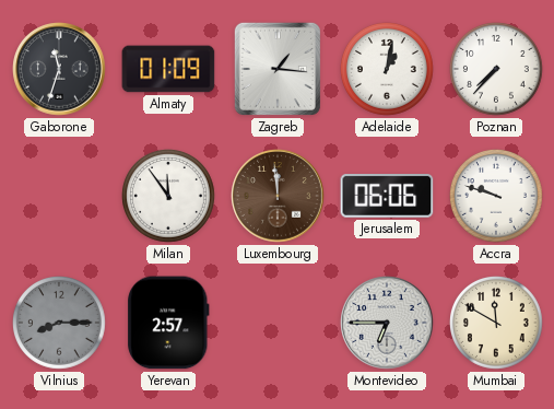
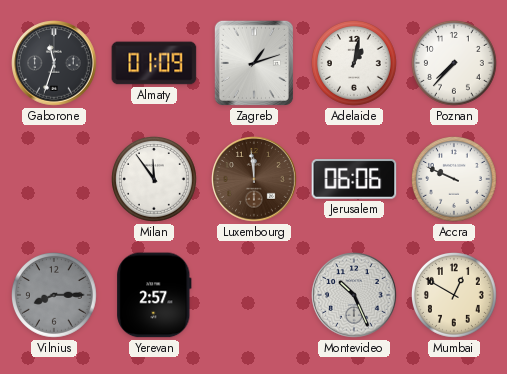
Zagreb: 1:16 -> 1:12
Accra: 9:48 -> 9:49
Montevideo: 6:45 -> 10:26
Mumbai: 11:50 -> 12:50
